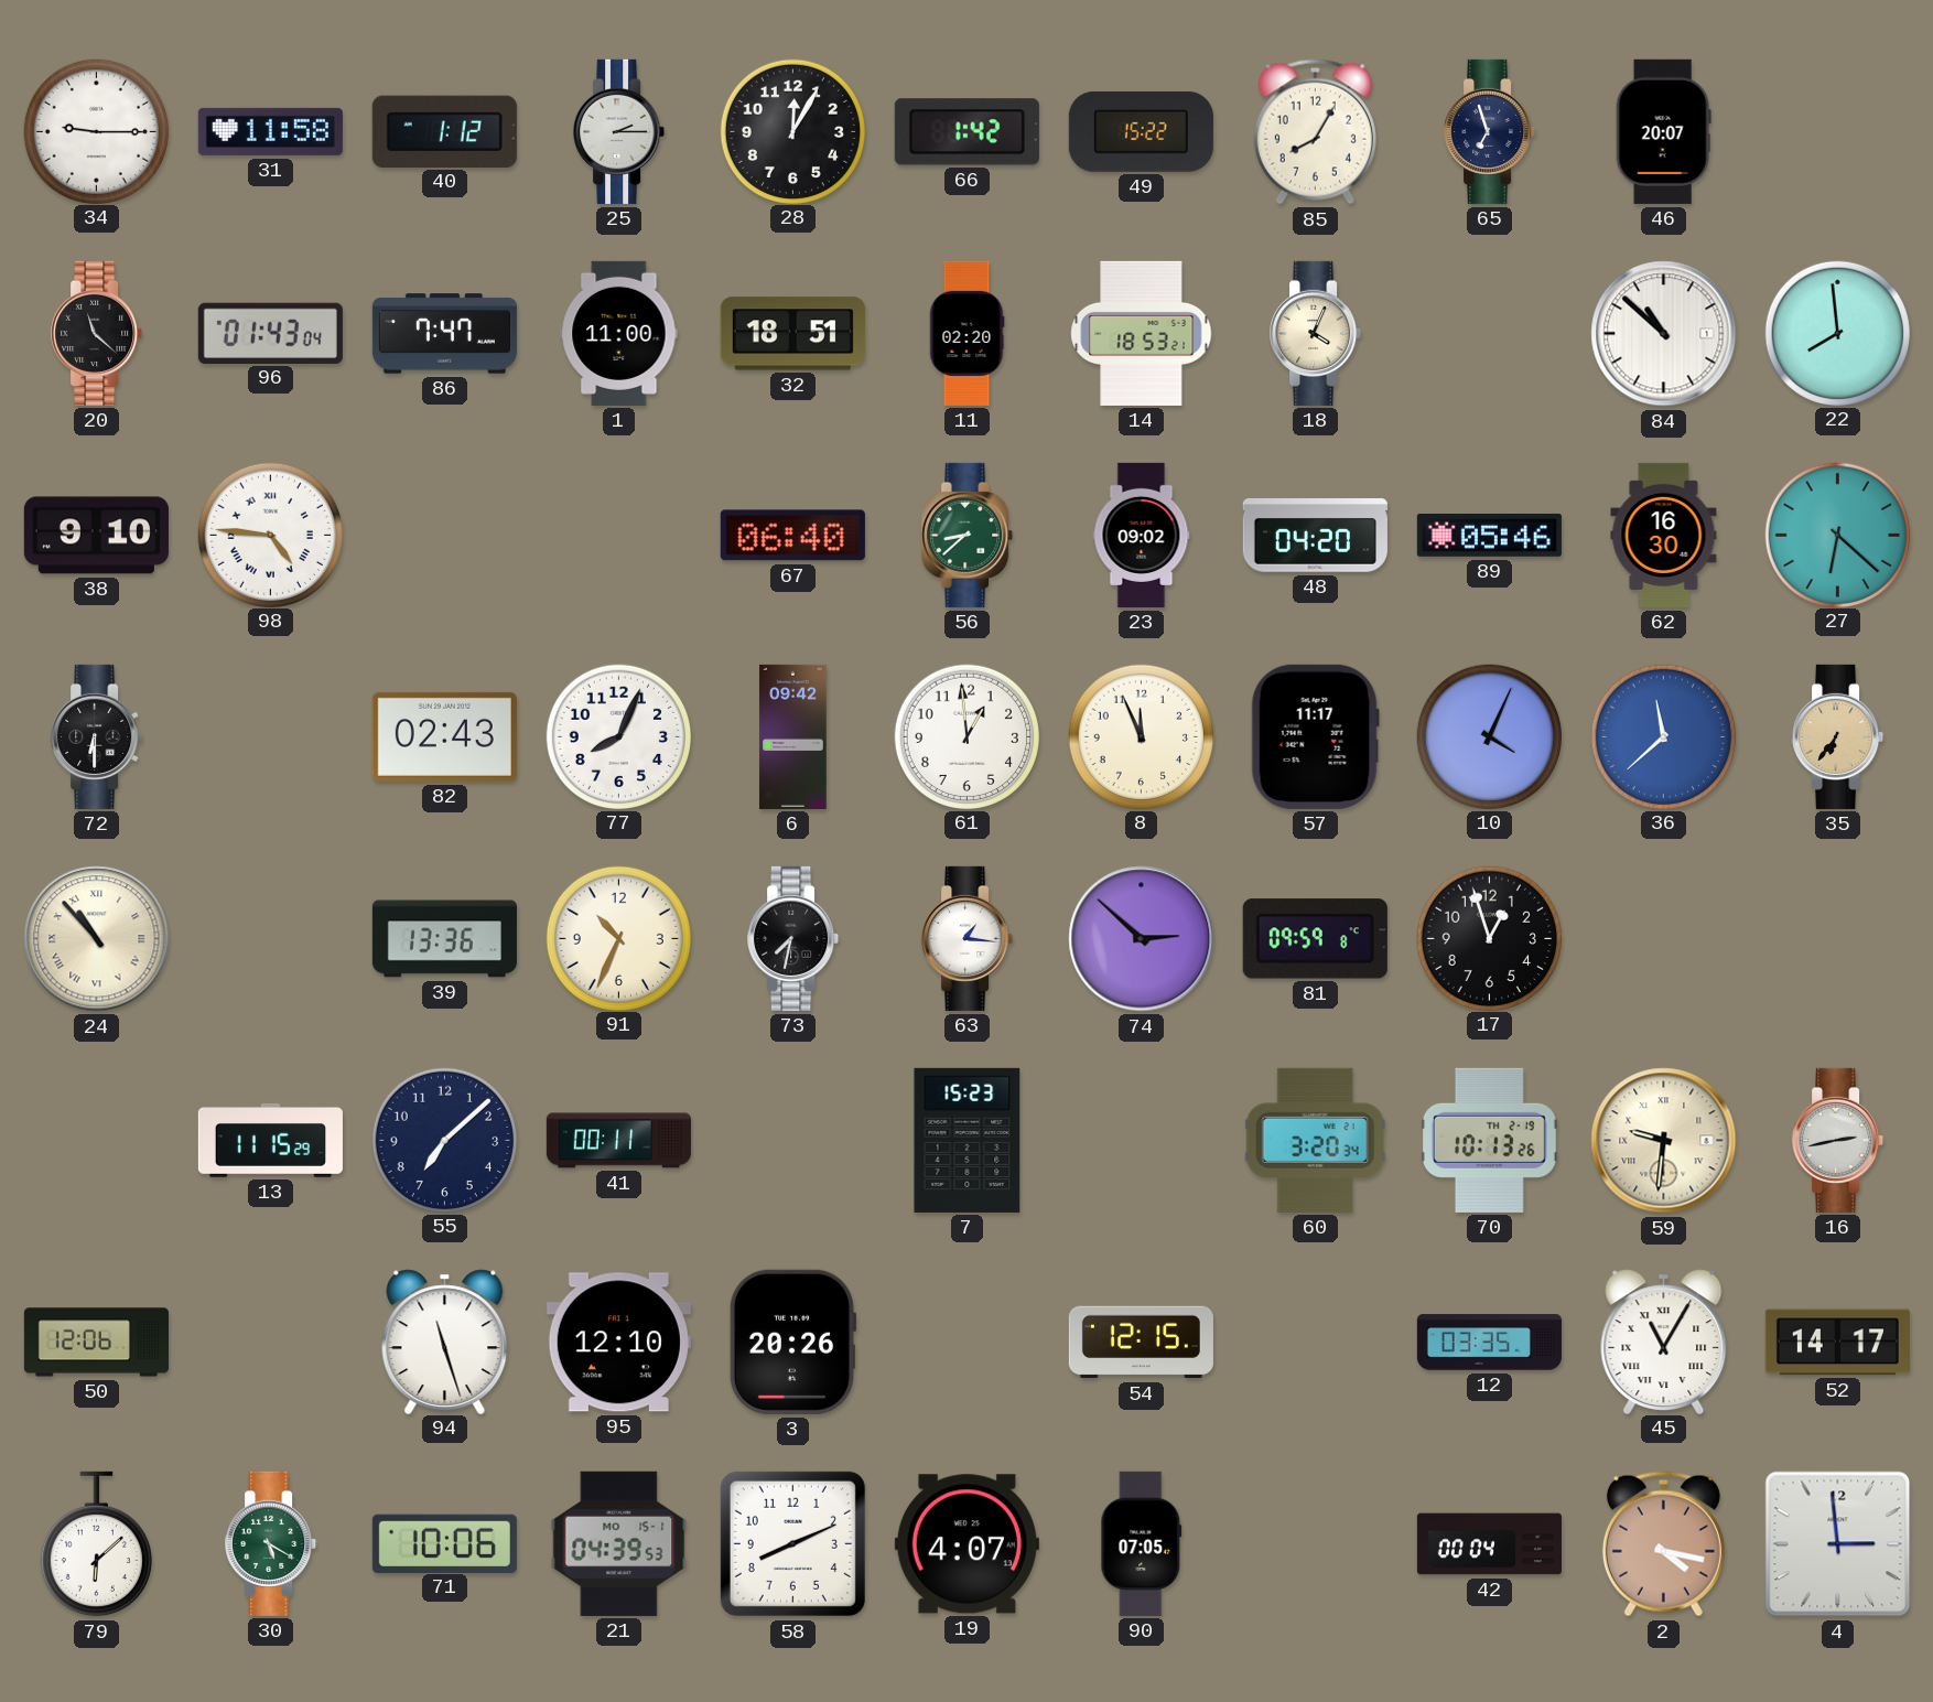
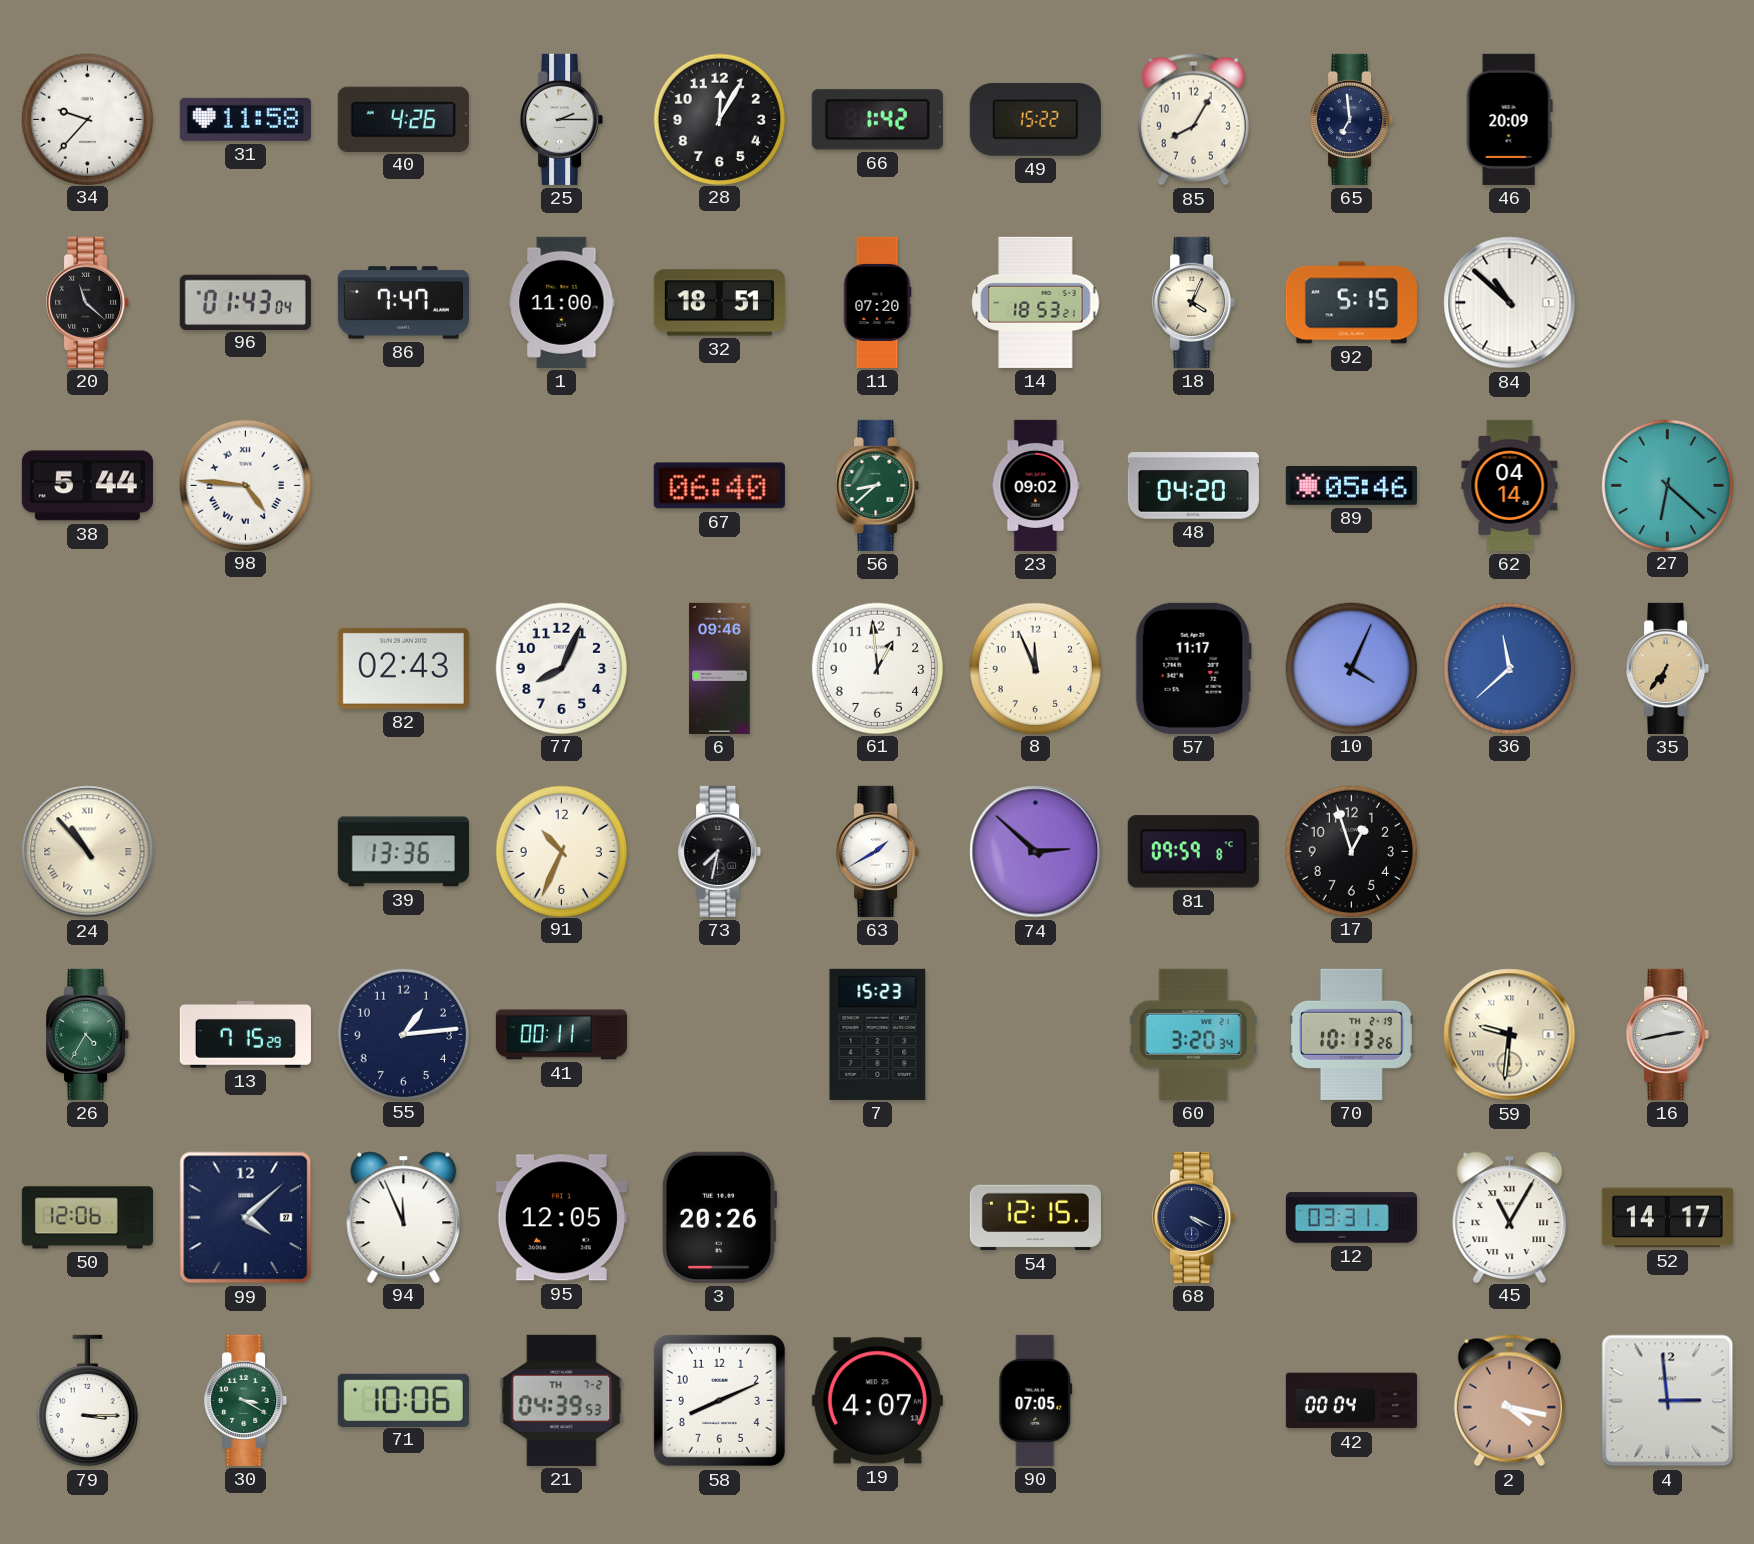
34: 9:15 -> 9:37
40: 1:12 -> 4:26
65: 6:57 -> 6:59
46: 20:07 -> 20:09
11: 02:20 -> 07:20
92: none -> 5:15
22: 7:59 -> none
38: 9:10 -> 5:44
62: 16:30 -> 04:14
72: 6:30 -> none
6: 09:42 -> 09:46
63: 1:16 -> 1:40
26: none -> 4:35
13: 11:15 -> 7:15
55: 7:08 -> 1:14
99: none -> 4:08
94: 11:27 -> 11:56
95: 12:10 -> 12:05
68: none -> 4:19
12: 03:35 -> 03:31
79: 6:08 -> 3:15
30: 5:20 -> 3:20
21 date: MO 15-1 -> TH 7-2
